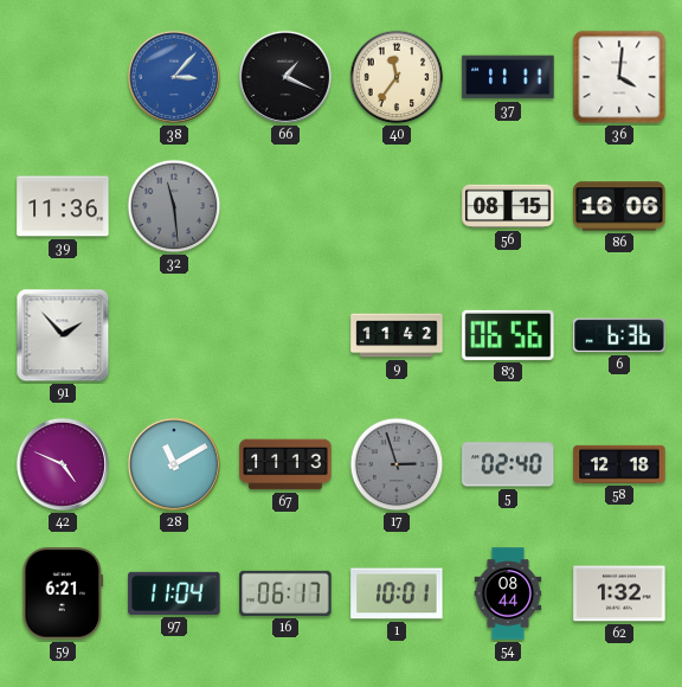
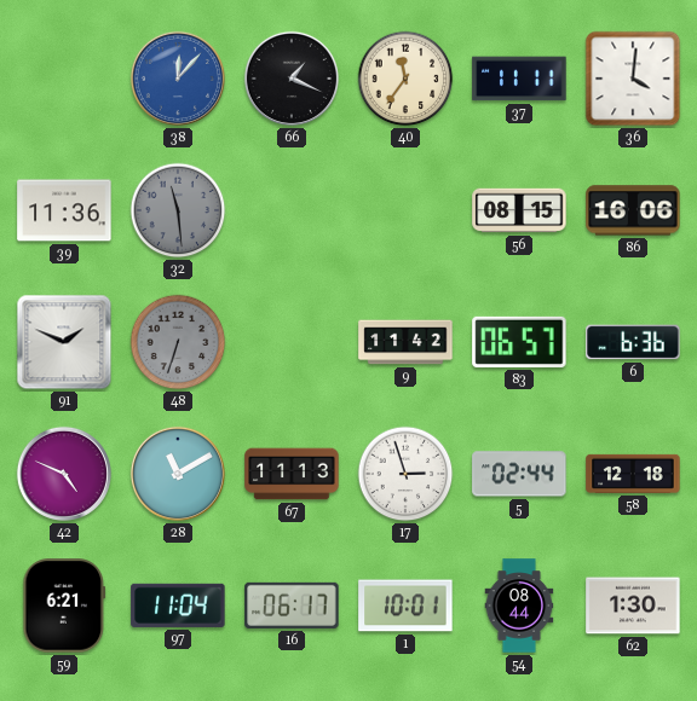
38: 3:07 -> 12:07
91: 1:53 -> 1:49
48: none -> 6:33
83: 06:56 -> 06:57
17 dial: grey -> white
5: 02:40 -> 02:44
62: 1:32 -> 1:30
